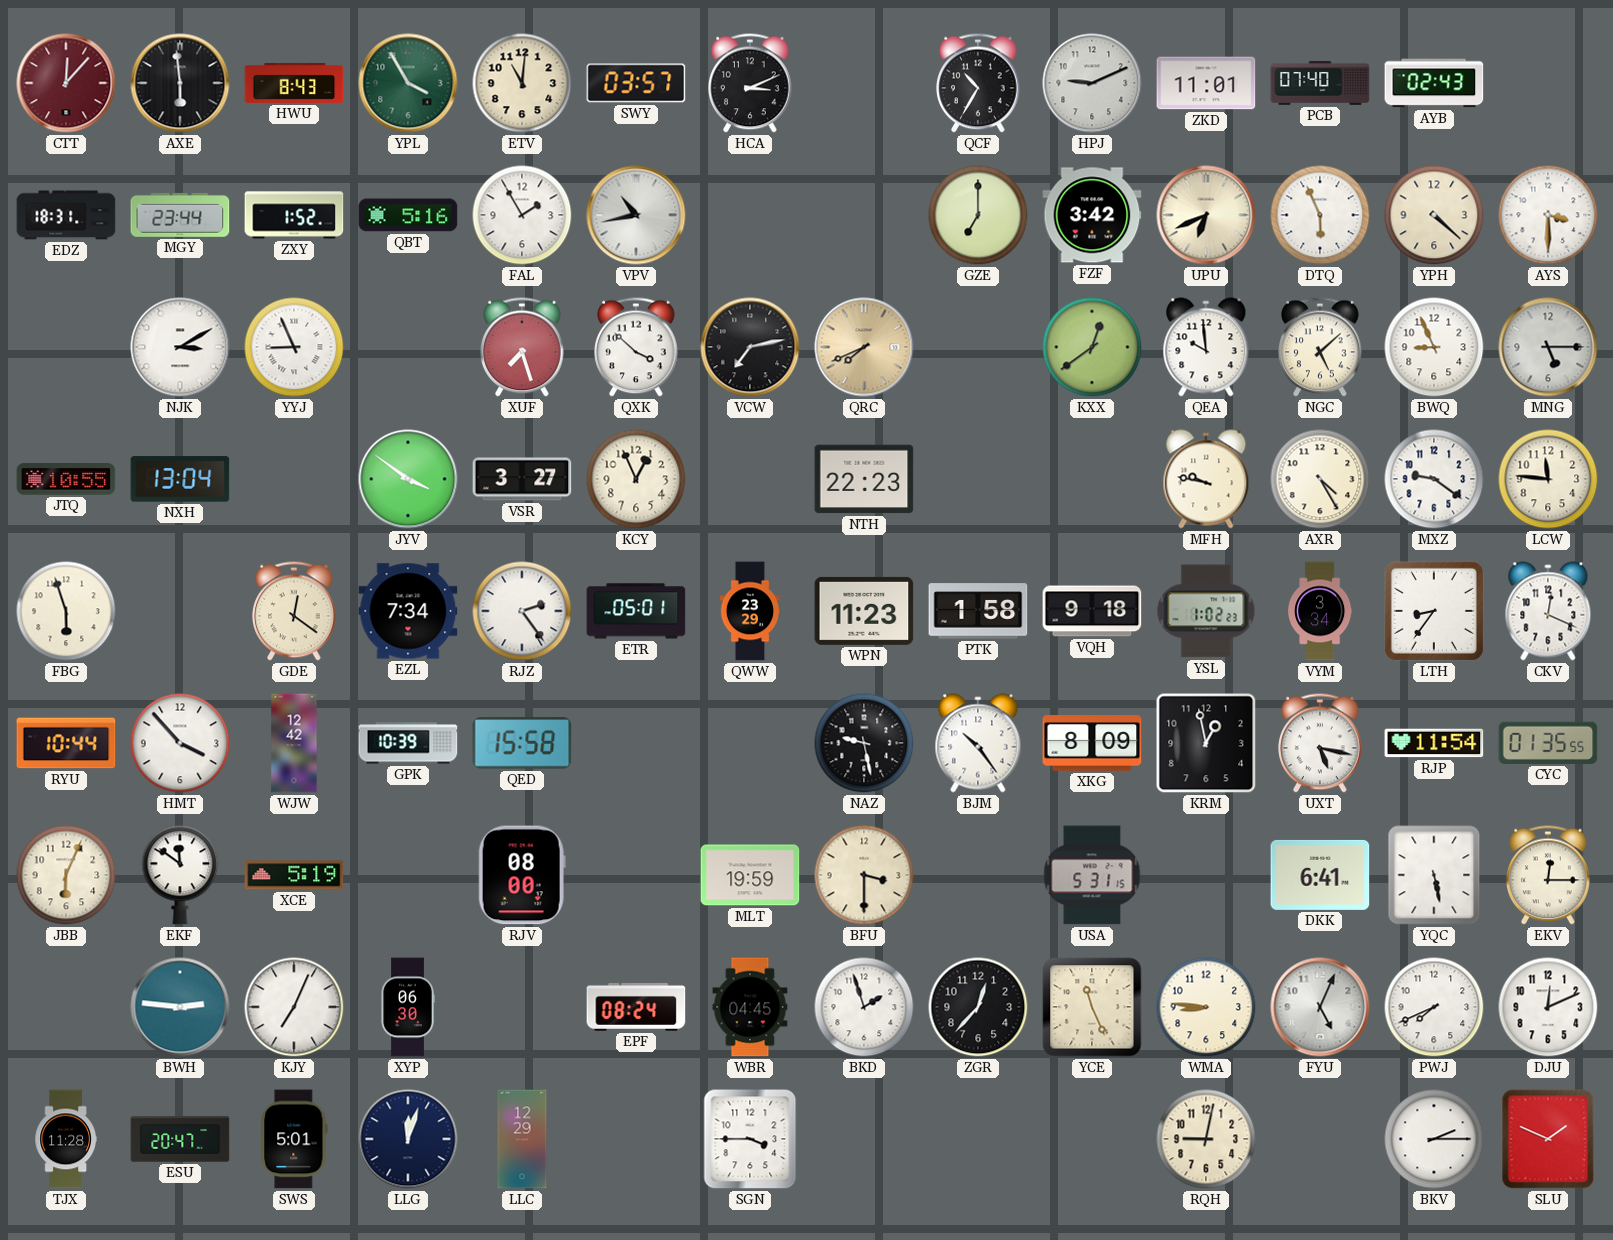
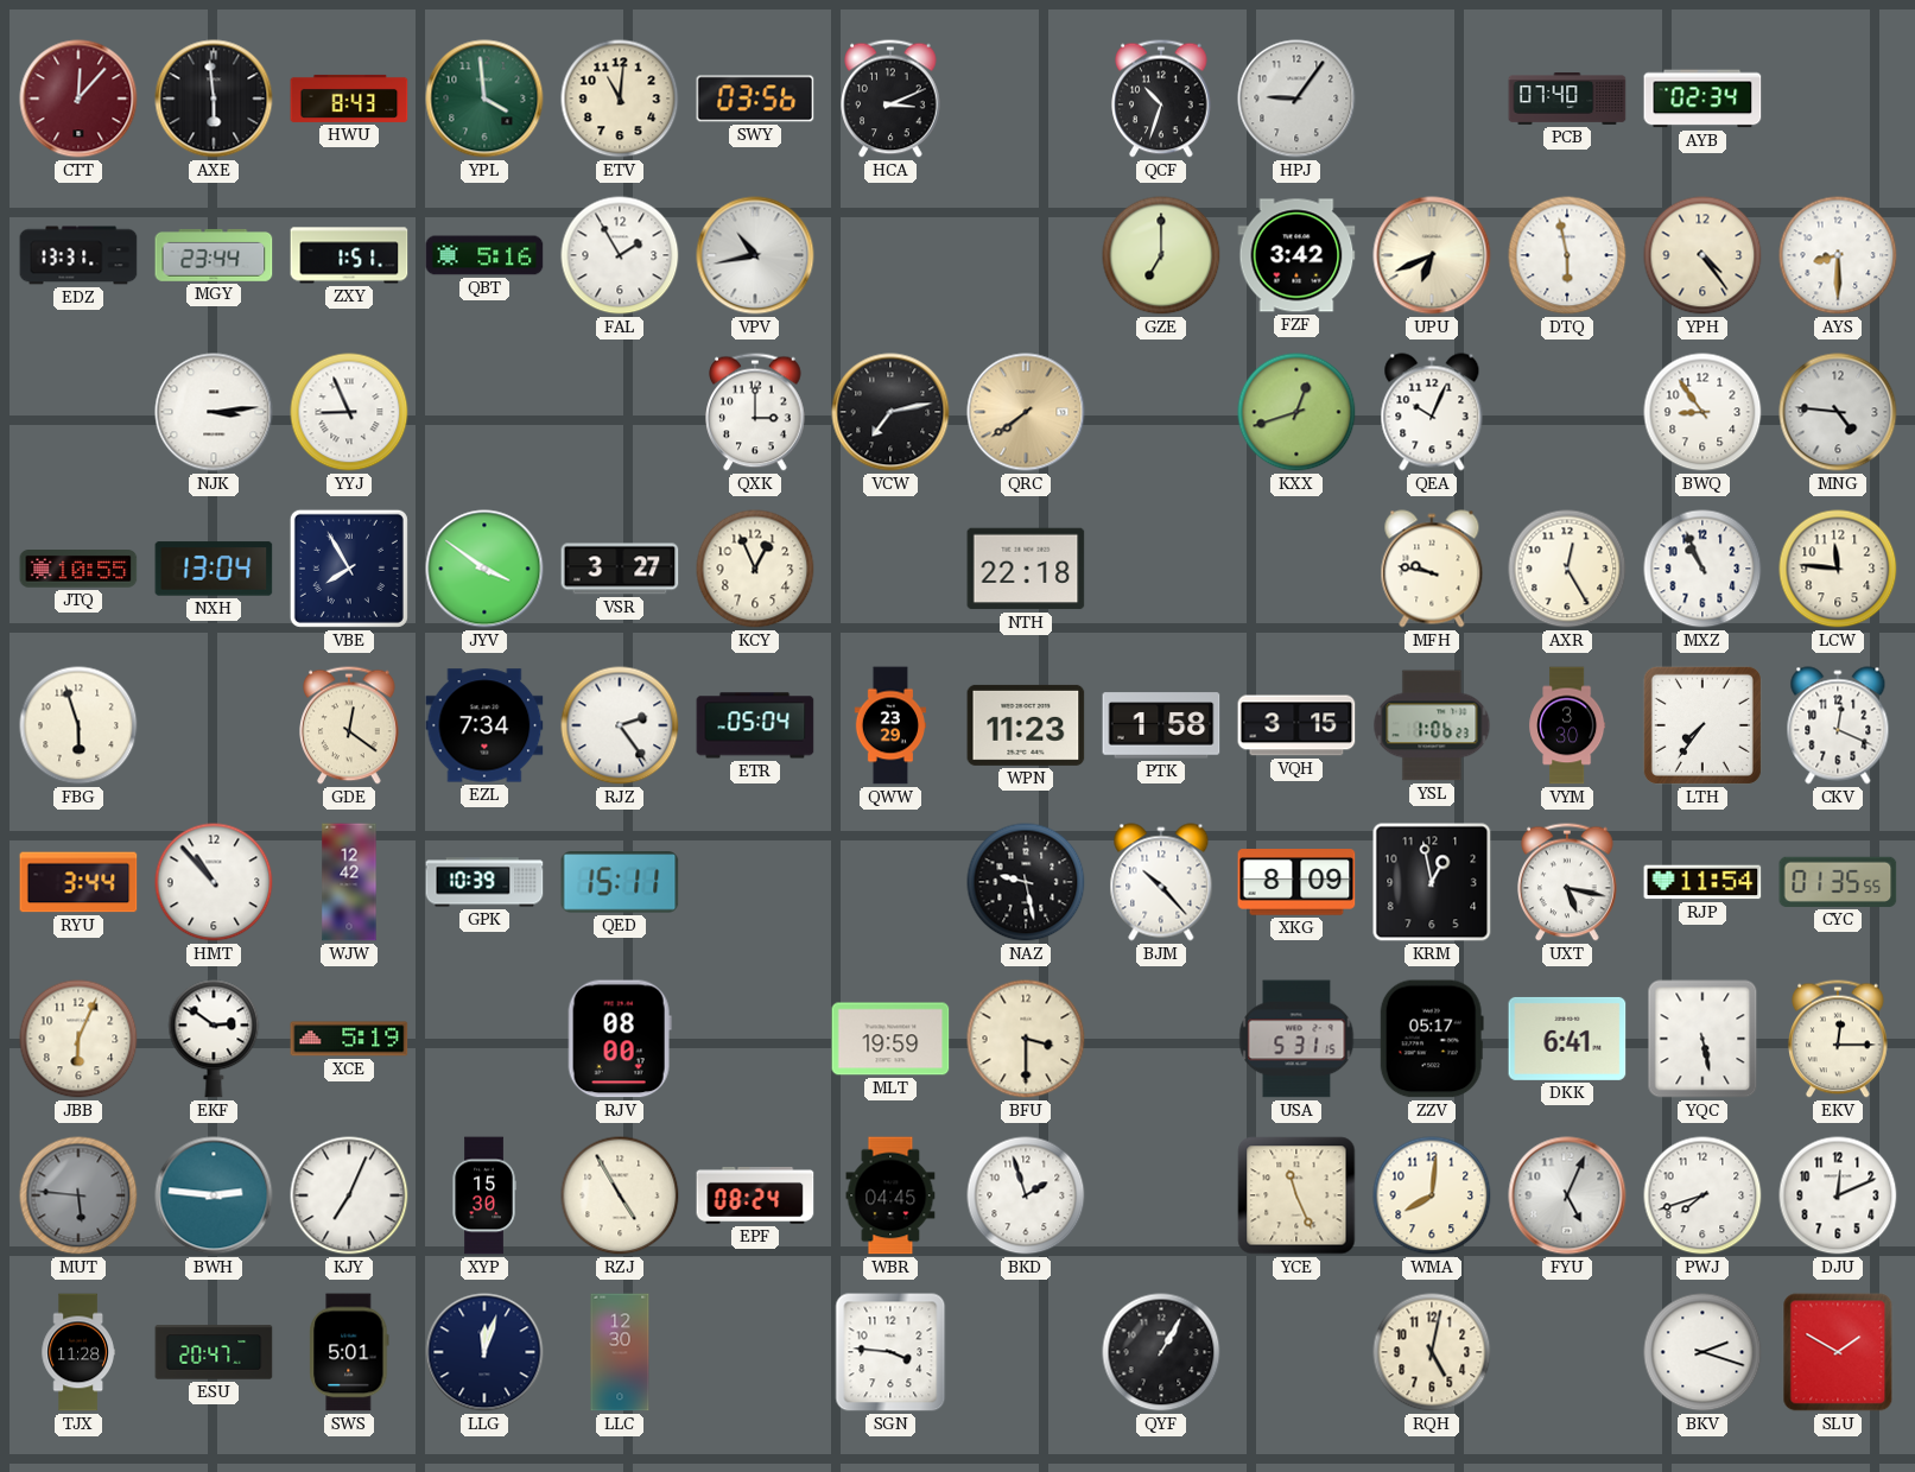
YPL: 3:55 -> 3:59
SWY: 03:57 -> 03:56
QCF: 10:35 -> 10:33
HPJ: 9:11 -> 9:06
ZKD: 11:01 -> none
AYB: 02:43 -> 02:34
EDZ: 18:31 -> 13:31
ZXY: 1:52 -> 1:51
DTQ: 5:56 -> 5:58
YPH: 4:22 -> 4:24
AYS: 3:30 -> 8:30
NJK: 3:10 -> 3:14
XUF: 7:27 -> none
QXK: 3:52 -> 3:00
QRC: 7:41 -> 7:39
KXX: 12:39 -> 12:42
QEA: 9:59 -> 10:04
NGC: 5:08 -> none
BWQ: 8:56 -> 8:54
MNG: 5:15 -> 4:46
VBE: none -> 7:55
NTH: 22:23 -> 22:18
AXR: 4:25 -> 12:25
MXZ: 9:21 -> 10:56
ETR: 05:01 -> 05:04
VQH: 9:18 -> 3:15
YSL: 1:02 -> 1:06
VYM: 3:34 -> 3:30
LTH: 8:36 -> 7:36
RYU: 10:44 -> 3:44
HMT: 3:53 -> 10:53
QED: 15:58 -> 15:11
BJM: 10:24 -> 10:23
EKF: 11:51 -> 2:51
ZZV: none -> 05:17
MUT: none -> 5:46
XYP: 06:30 -> 15:30
RZJ: none -> 4:55
ZGR: 12:37 -> none
WMA: 8:46 -> 8:01
PWJ: 7:41 -> 7:42
LLC: 12:29 -> 12:30
SGN: 3:45 -> 3:46
QYF: none -> 1:05
RQH: 9:02 -> 5:02
BKV: 2:15 -> 2:18
SLU: 1:49 -> 1:50
